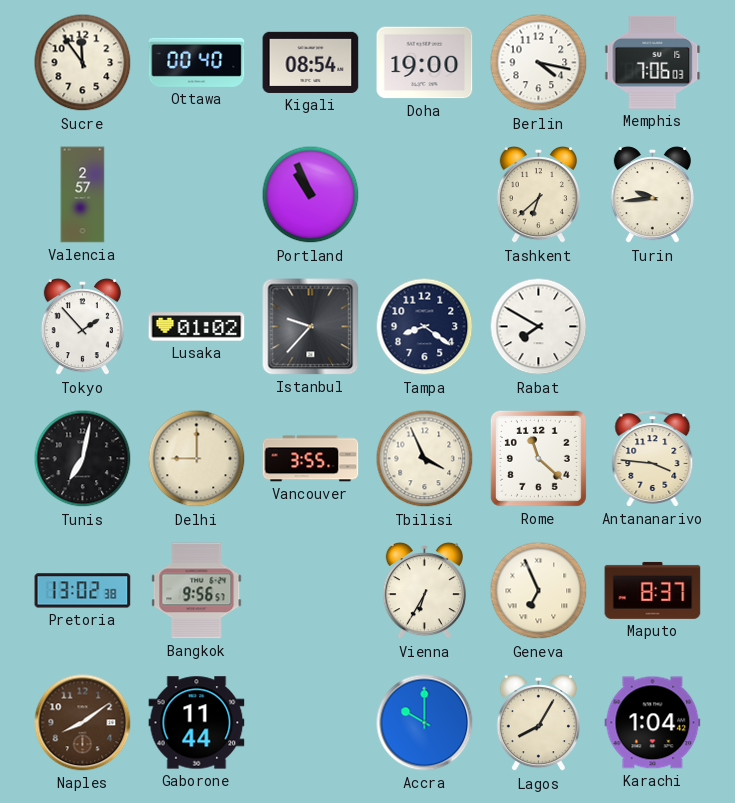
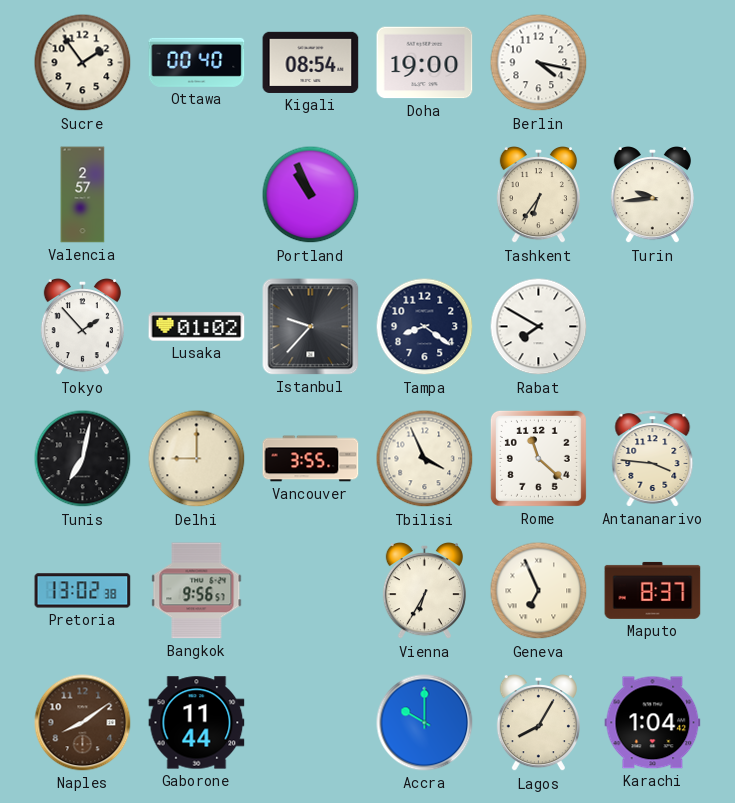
Sucre: 11:54 -> 1:54
Memphis: 7:06 -> none
Tashkent: 6:38 -> 6:36
